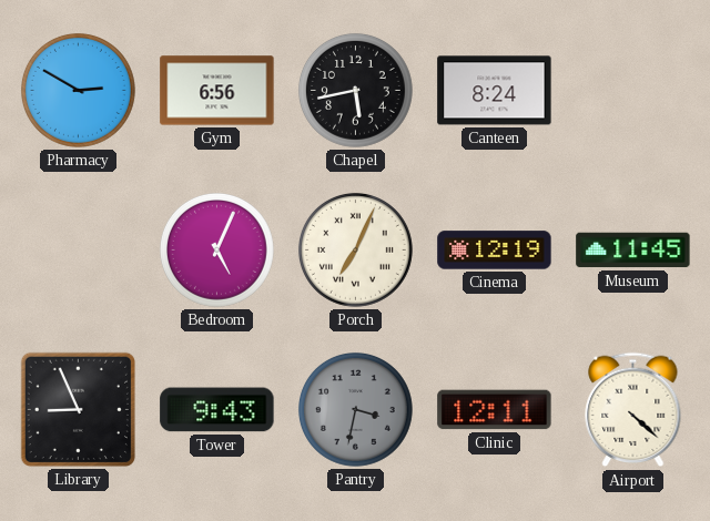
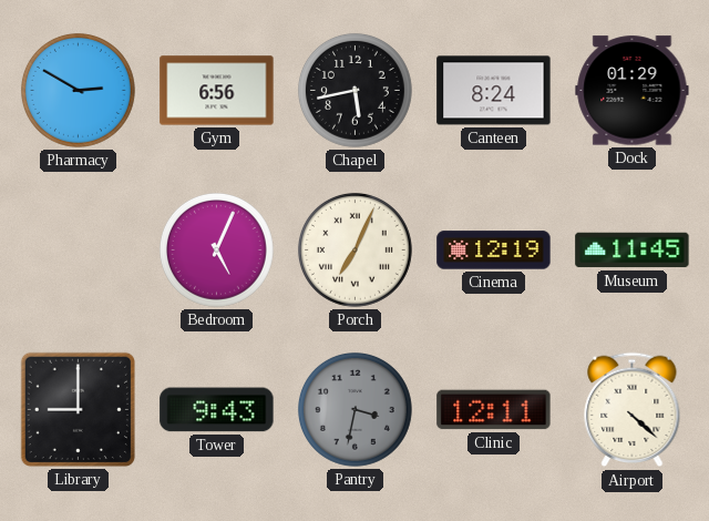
Dock: none -> 01:29
Library: 8:56 -> 9:00
